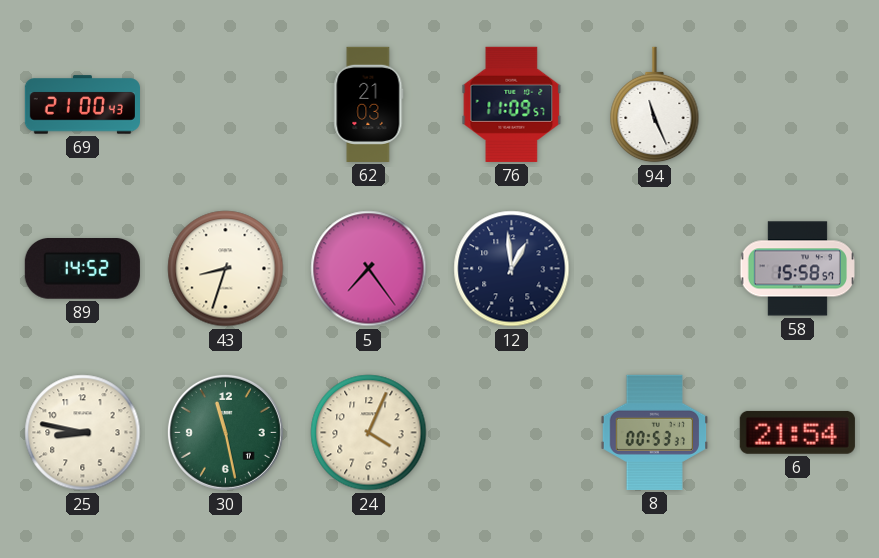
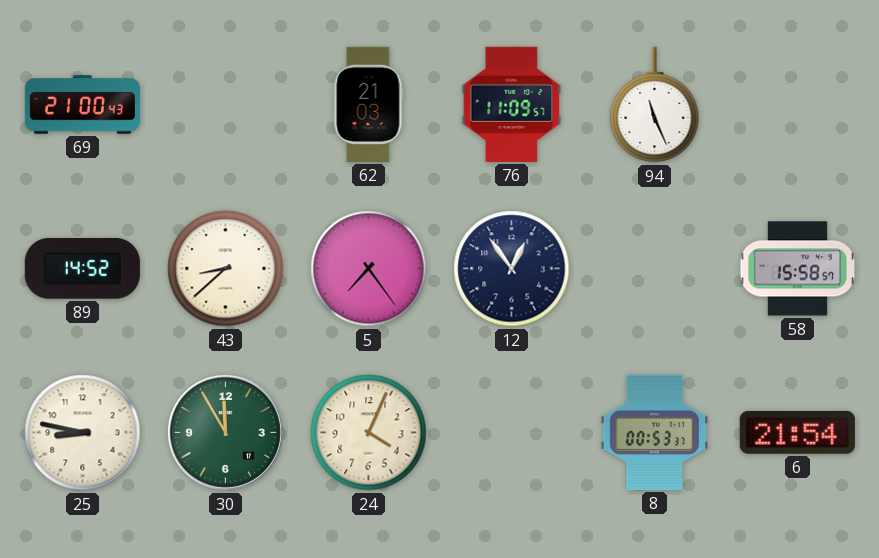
43: 8:33 -> 8:38
12: 12:59 -> 12:54
30: 11:28 -> 11:55
